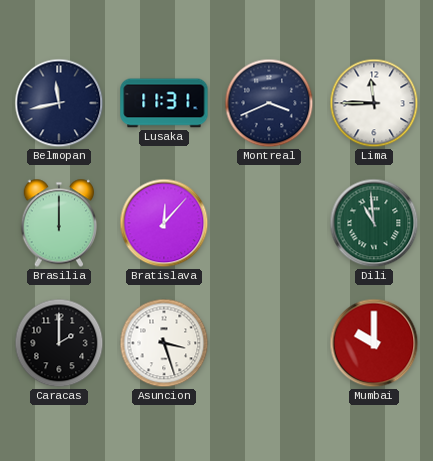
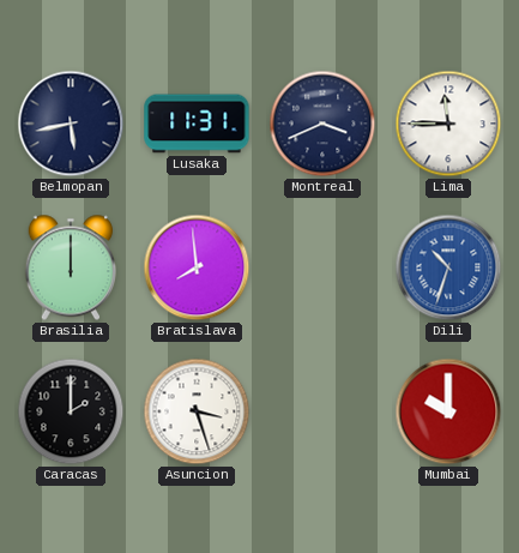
Belmopan: 11:43 -> 5:43
Bratislava: 12:07 -> 7:59
Dili: 10:59 -> 10:33
Dili dial: green -> blue
